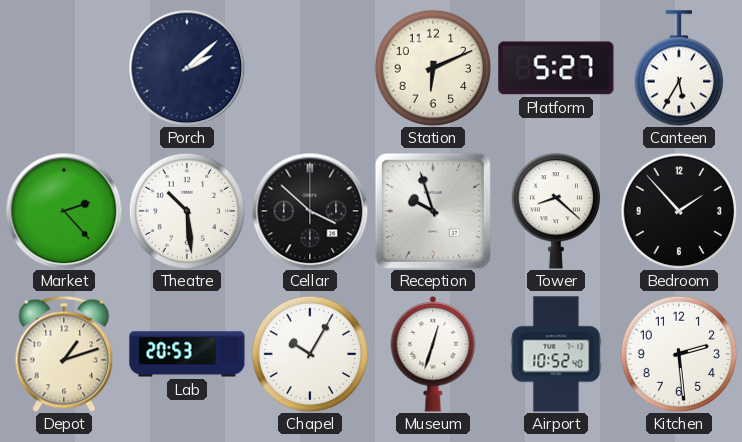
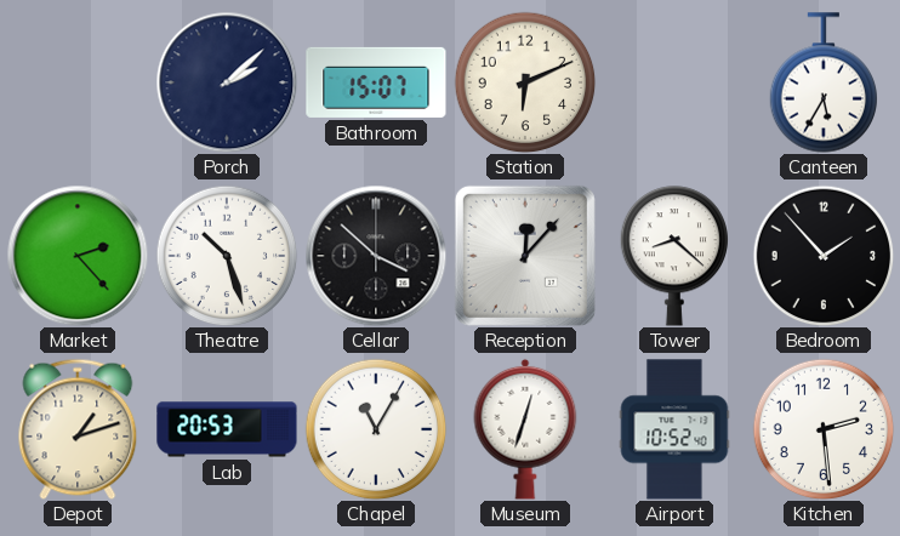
Bathroom: none -> 15:07
Platform: 5:27 -> none
Theatre: 10:29 -> 10:27
Reception: 9:57 -> 12:07
Chapel: 10:05 -> 11:05
